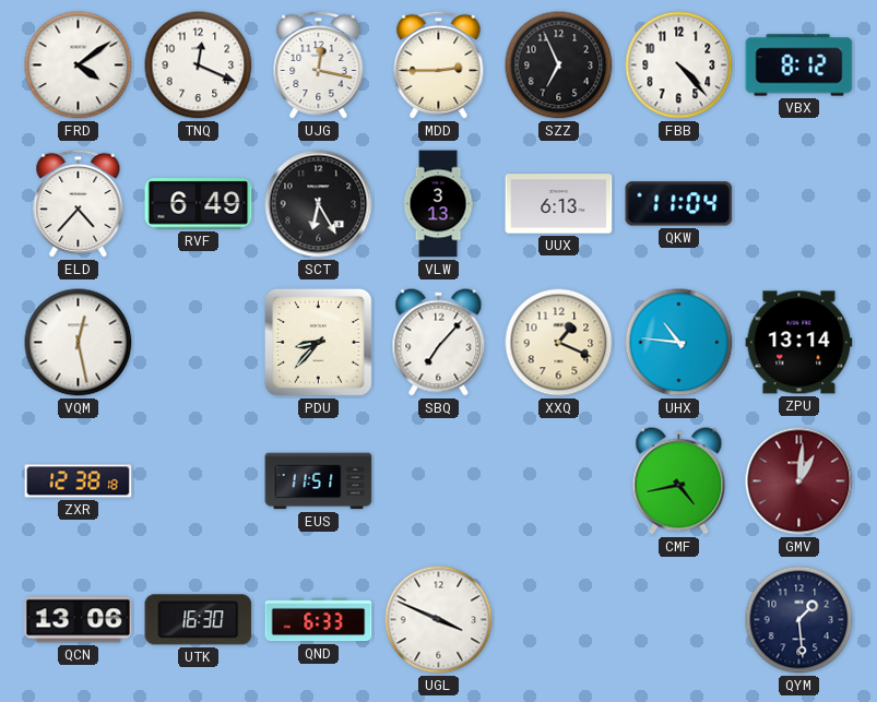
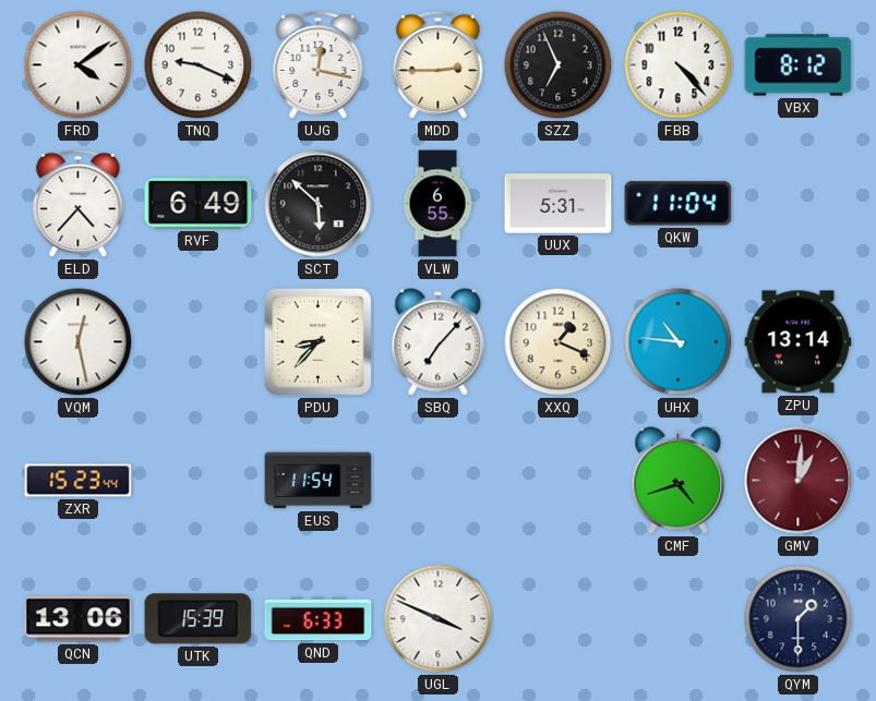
TNQ: 12:19 -> 9:19
SCT: 6:25 -> 5:52
VLW: 3:13 -> 6:55
UUX: 6:13 -> 5:31
ZXR: 12:38 -> 15:23
EUS: 11:51 -> 11:54
CMF: 4:43 -> 4:42
UTK: 16:30 -> 15:39
QYM: 1:29 -> 1:30
